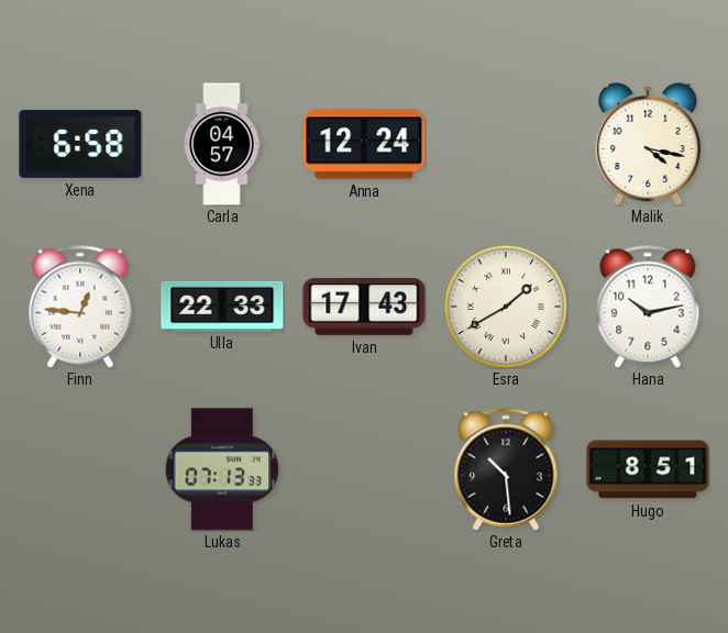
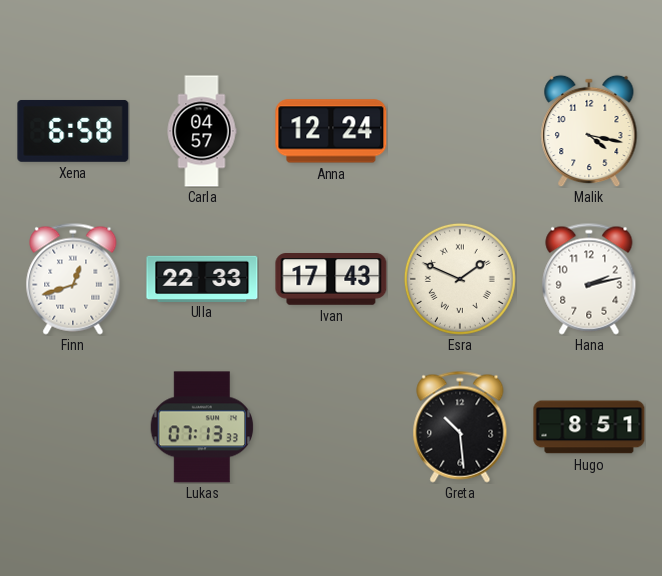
Finn: 12:46 -> 12:42
Esra: 1:40 -> 1:49
Hana: 10:13 -> 2:13
